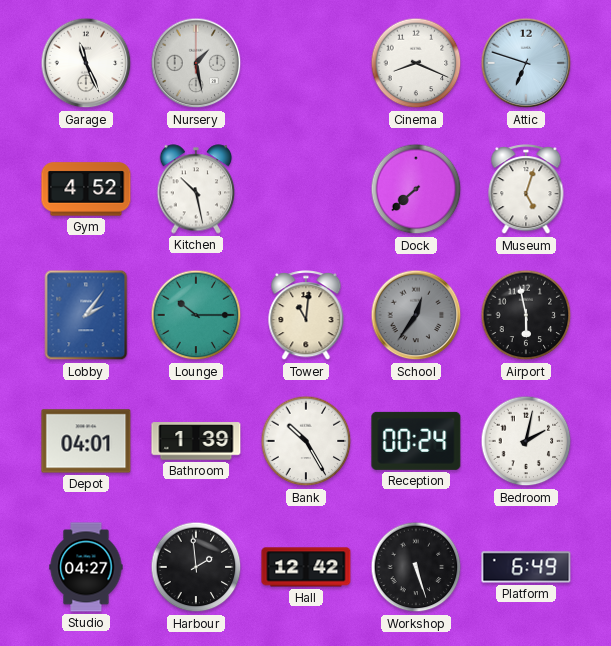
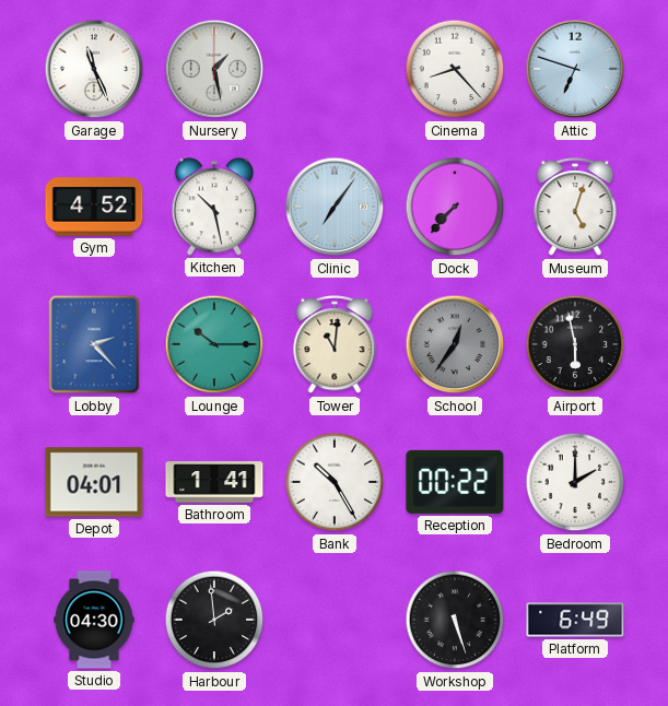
Cinema: 8:19 -> 8:23
Clinic: none -> 7:06
Dock: 7:38 -> 7:37
Lobby: 2:06 -> 2:23
Bathroom: 1:39 -> 1:41
Reception: 00:24 -> 00:22
Bedroom: 2:02 -> 2:00
Studio: 04:27 -> 04:30
Hall: 12:42 -> none
